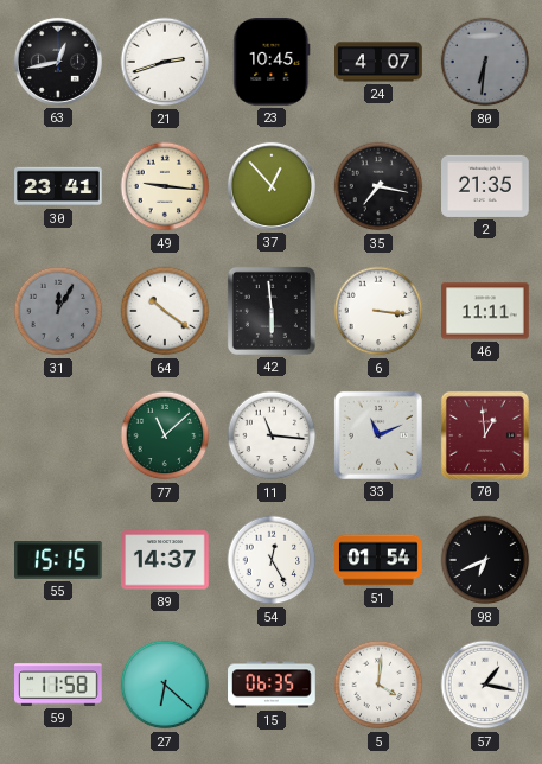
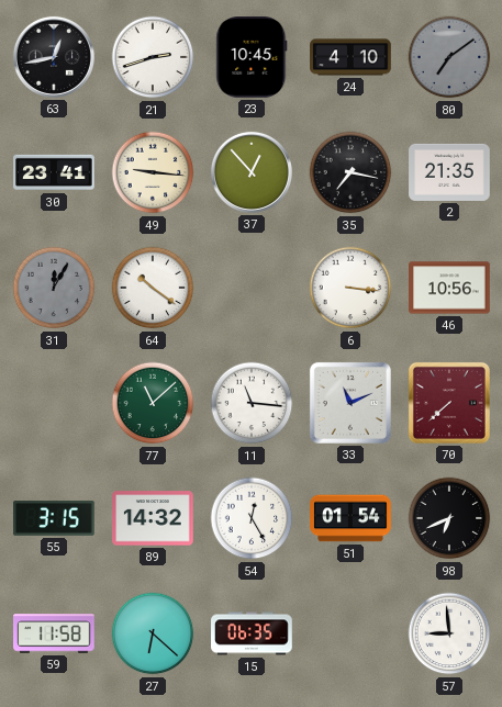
24: 4:07 -> 4:10
80: 6:31 -> 7:09
42: 5:59 -> none
46: 11:11 -> 10:56
70: 12:59 -> 7:38
55: 15:15 -> 3:15
89: 14:37 -> 14:32
5: 4:01 -> none
57: 1:17 -> 8:59
